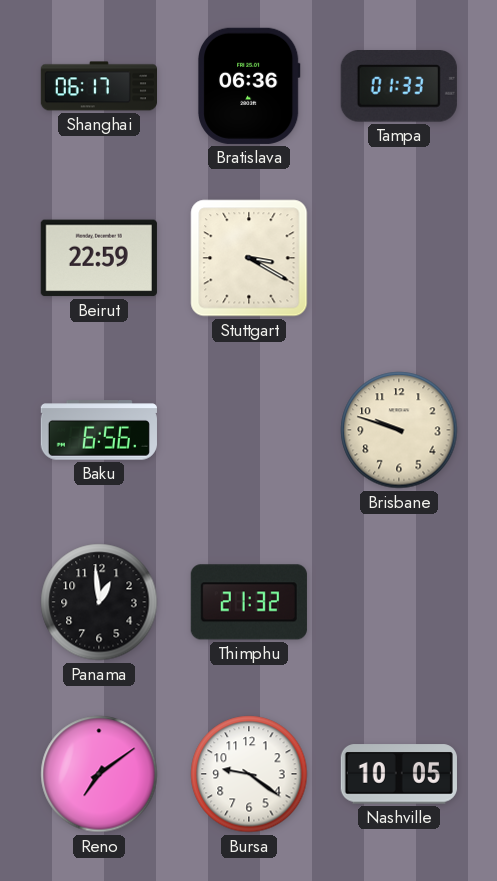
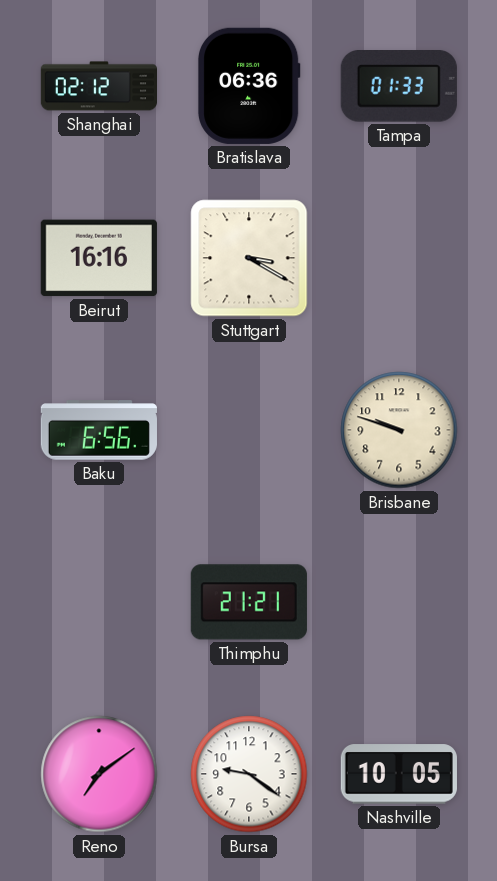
Shanghai: 06:17 -> 02:12
Beirut: 22:59 -> 16:16
Panama: 12:59 -> none
Thimphu: 21:32 -> 21:21
